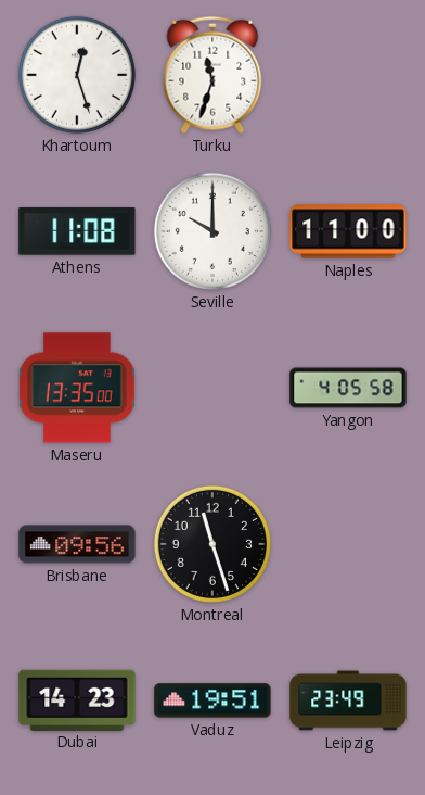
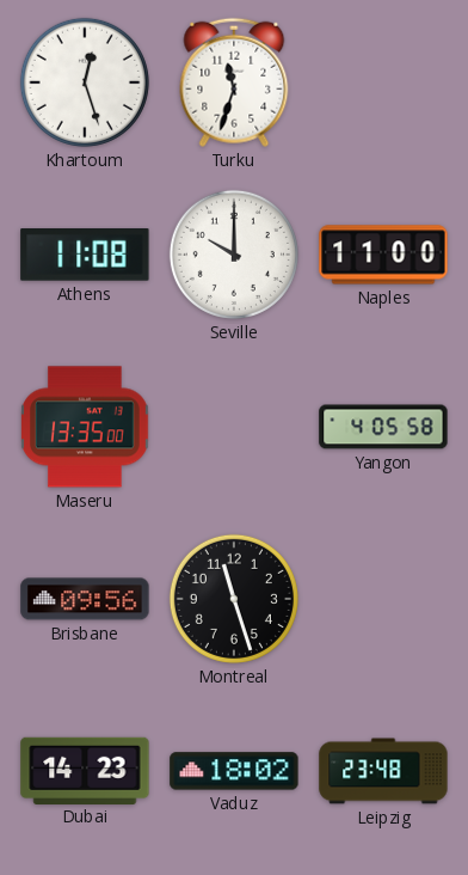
Vaduz: 19:51 -> 18:02
Leipzig: 23:49 -> 23:48
